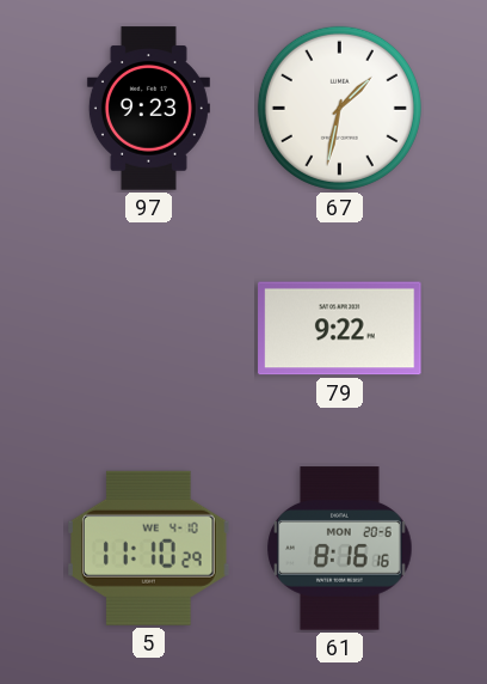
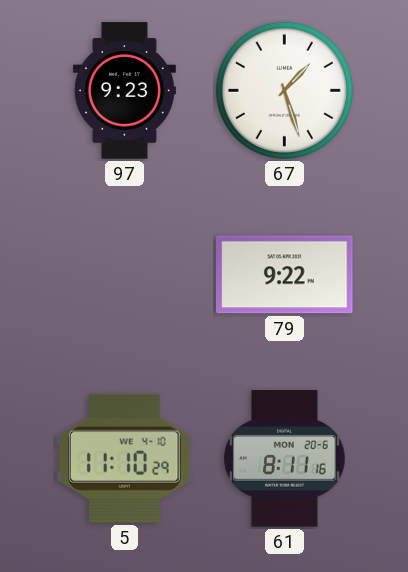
67: 1:32 -> 1:27
61: 8:16 -> 8:11
